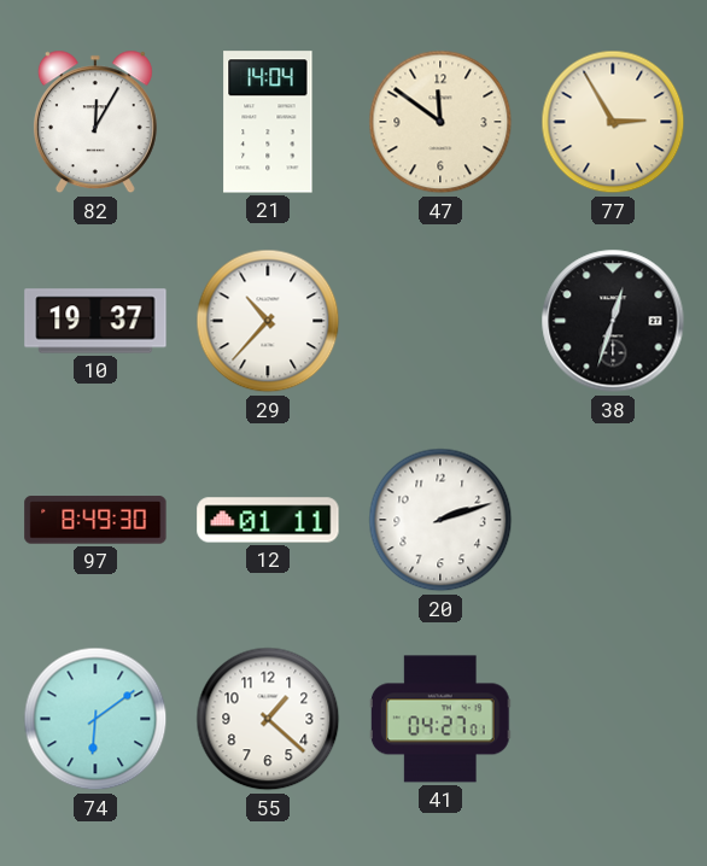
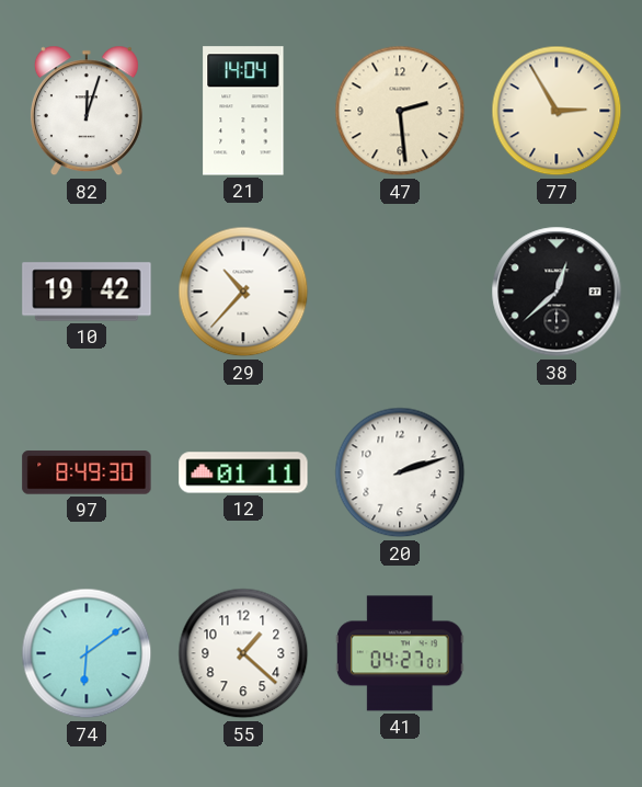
82: 12:05 -> 12:03
47: 11:51 -> 2:29
10: 19:37 -> 19:42
38: 12:33 -> 12:38
